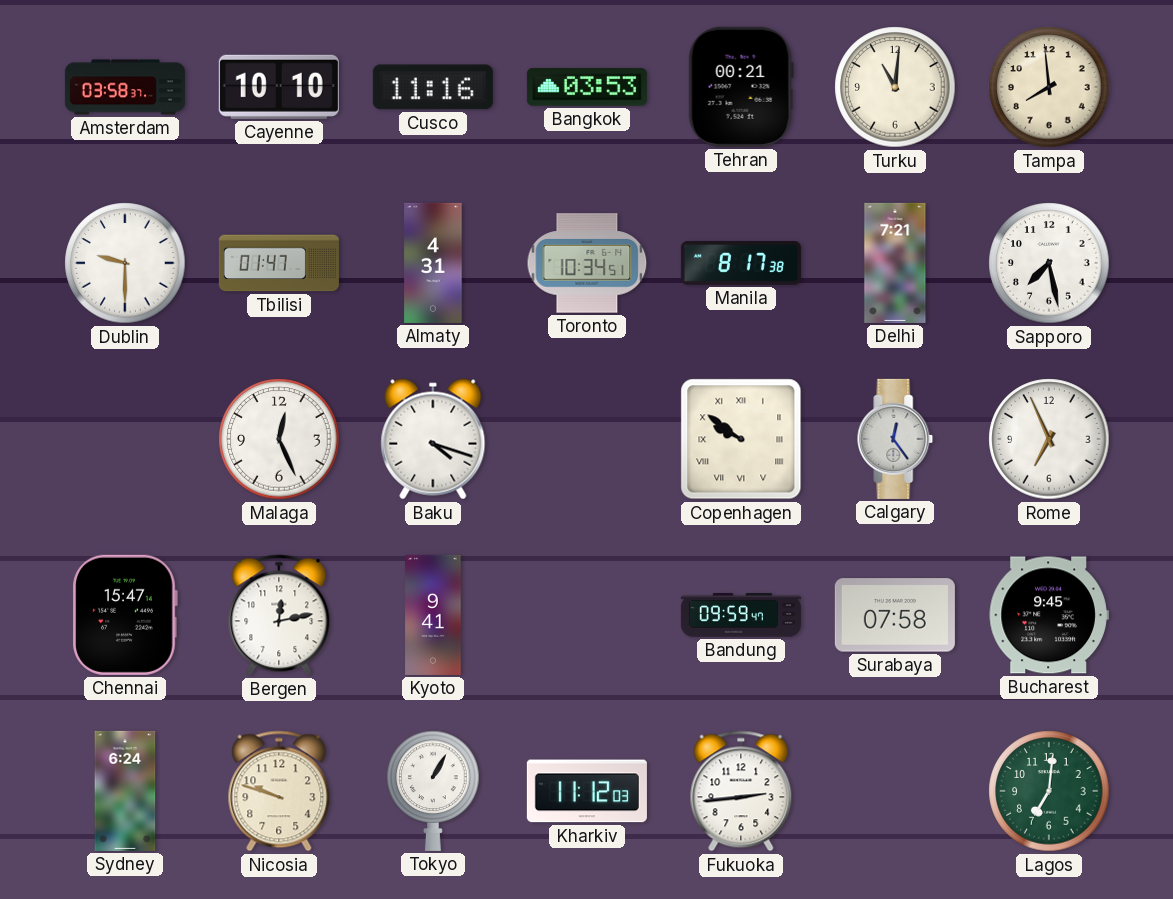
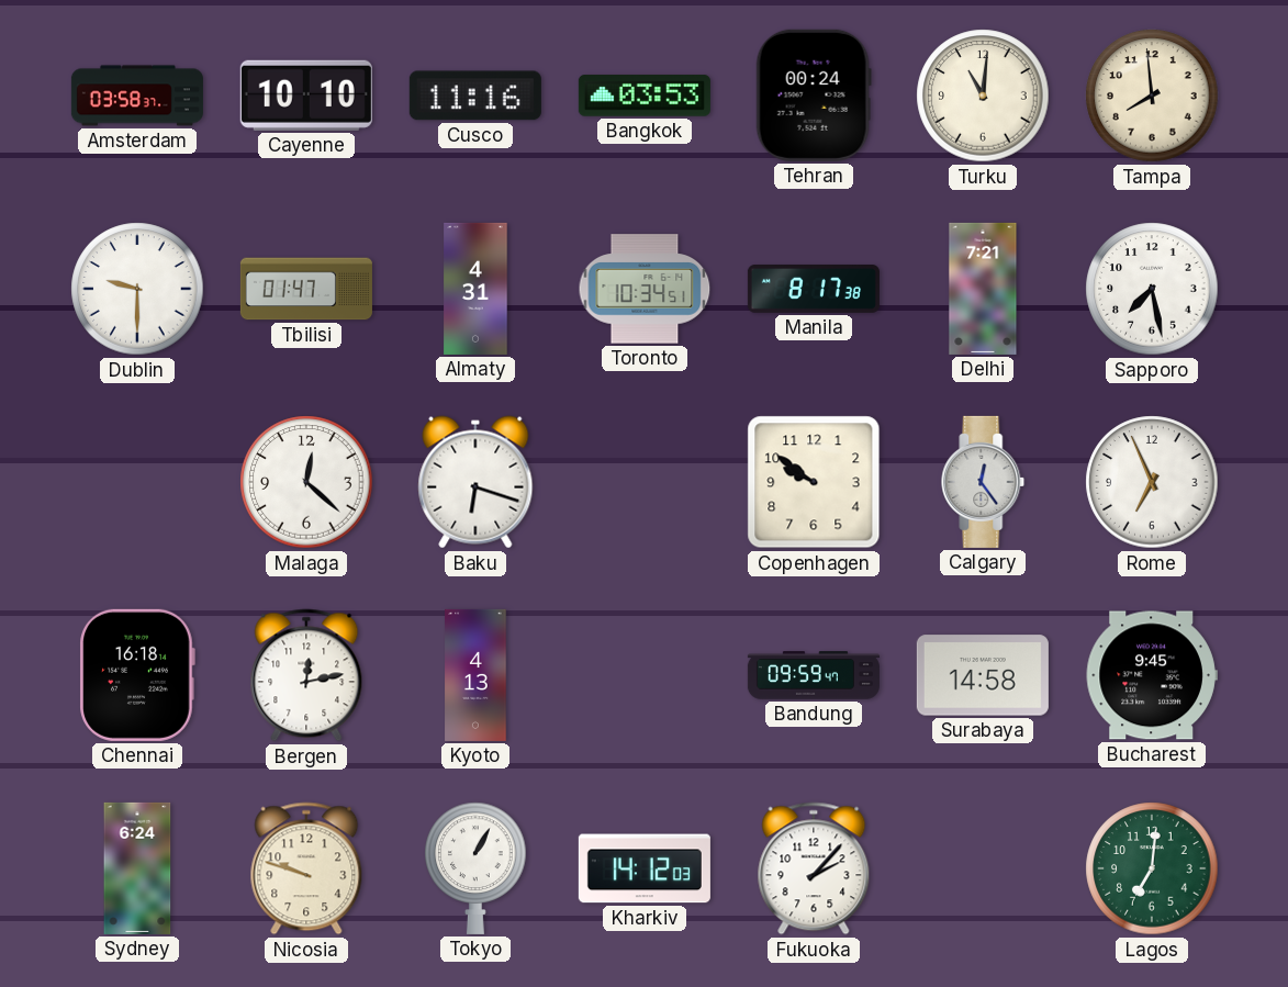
Tehran: 00:21 -> 00:24
Malaga: 12:26 -> 12:22
Baku: 4:18 -> 6:18
Copenhagen numerals: Roman -> Arabic
Chennai: 15:47 -> 16:18
Kyoto: 9:41 -> 4:13
Surabaya: 07:58 -> 14:58
Kharkiv: 11:12 -> 14:12
Fukuoka: 2:44 -> 2:07
